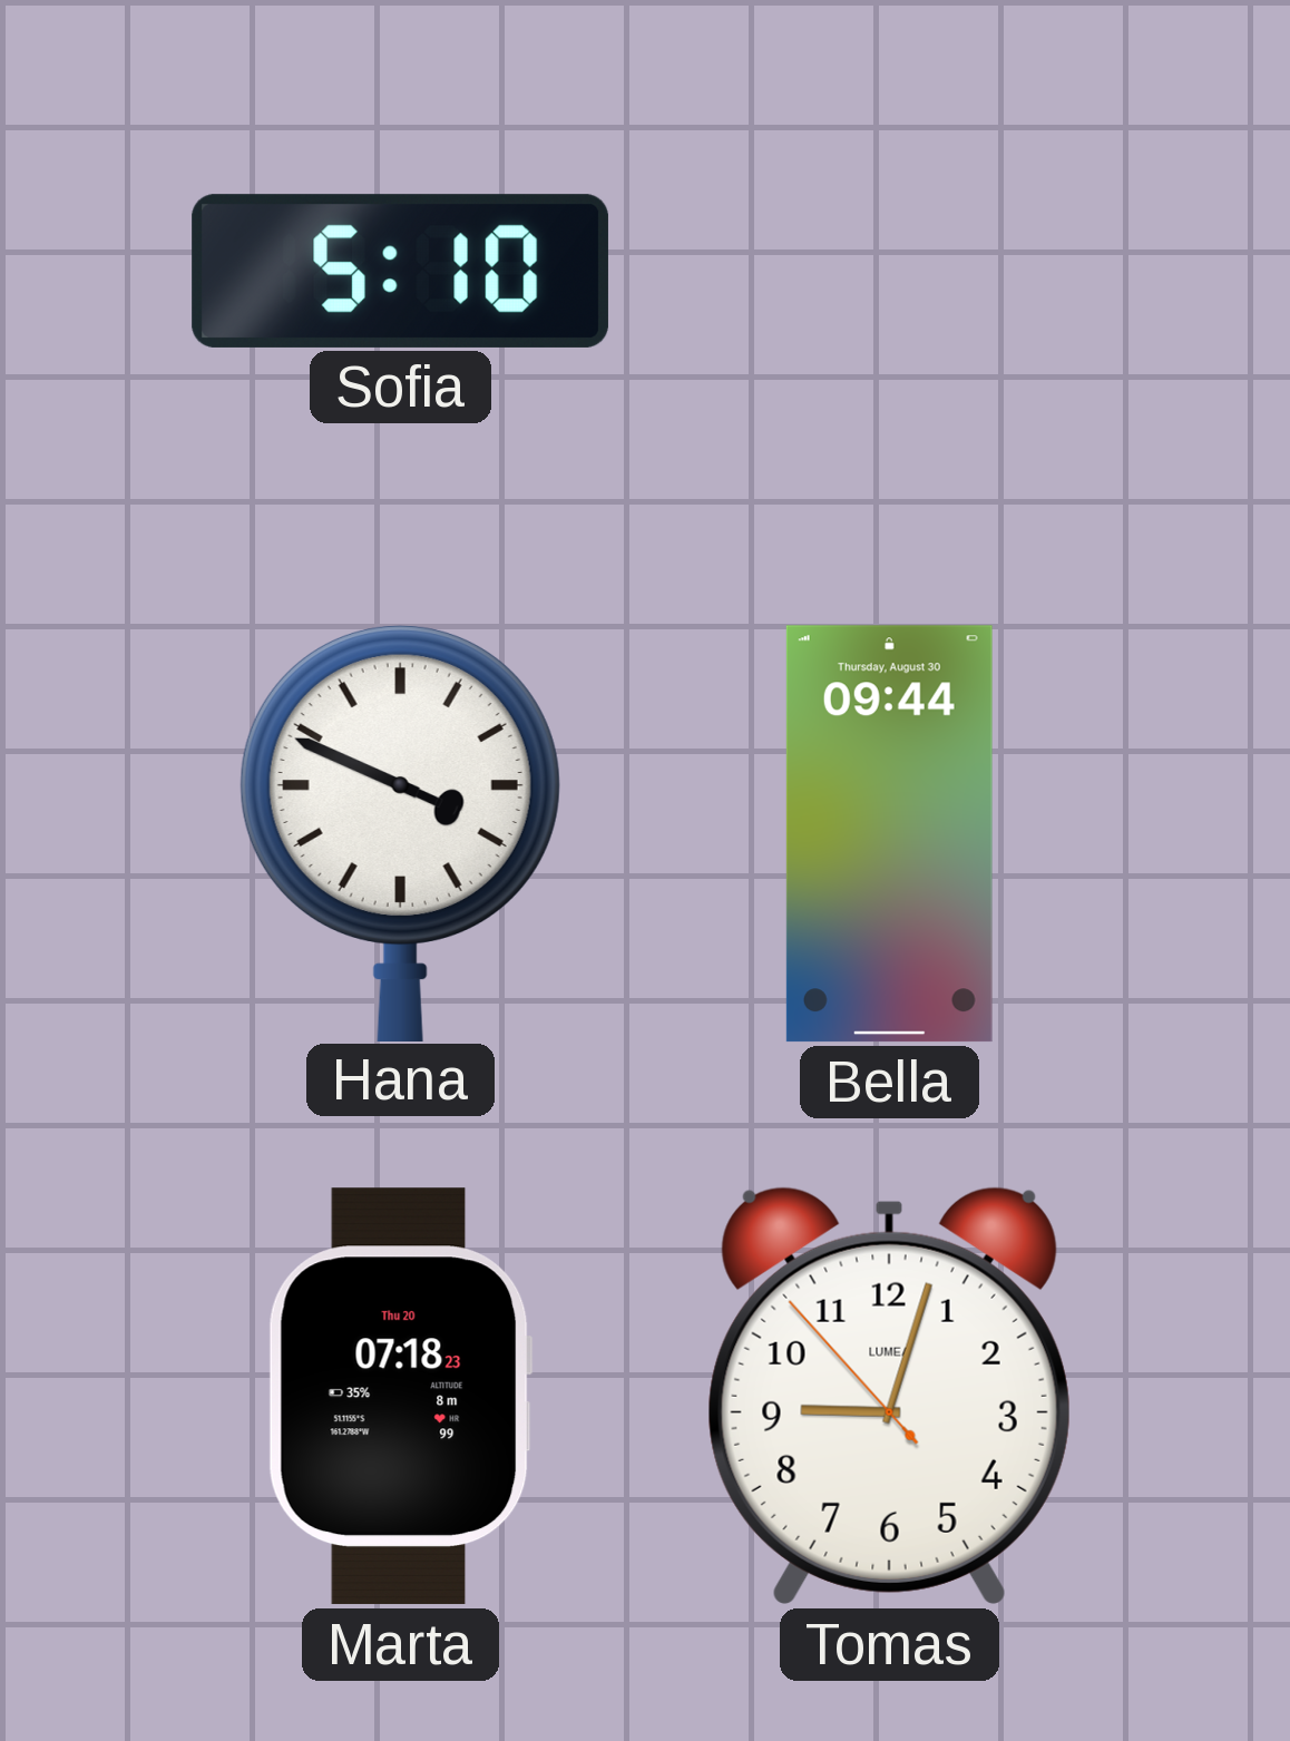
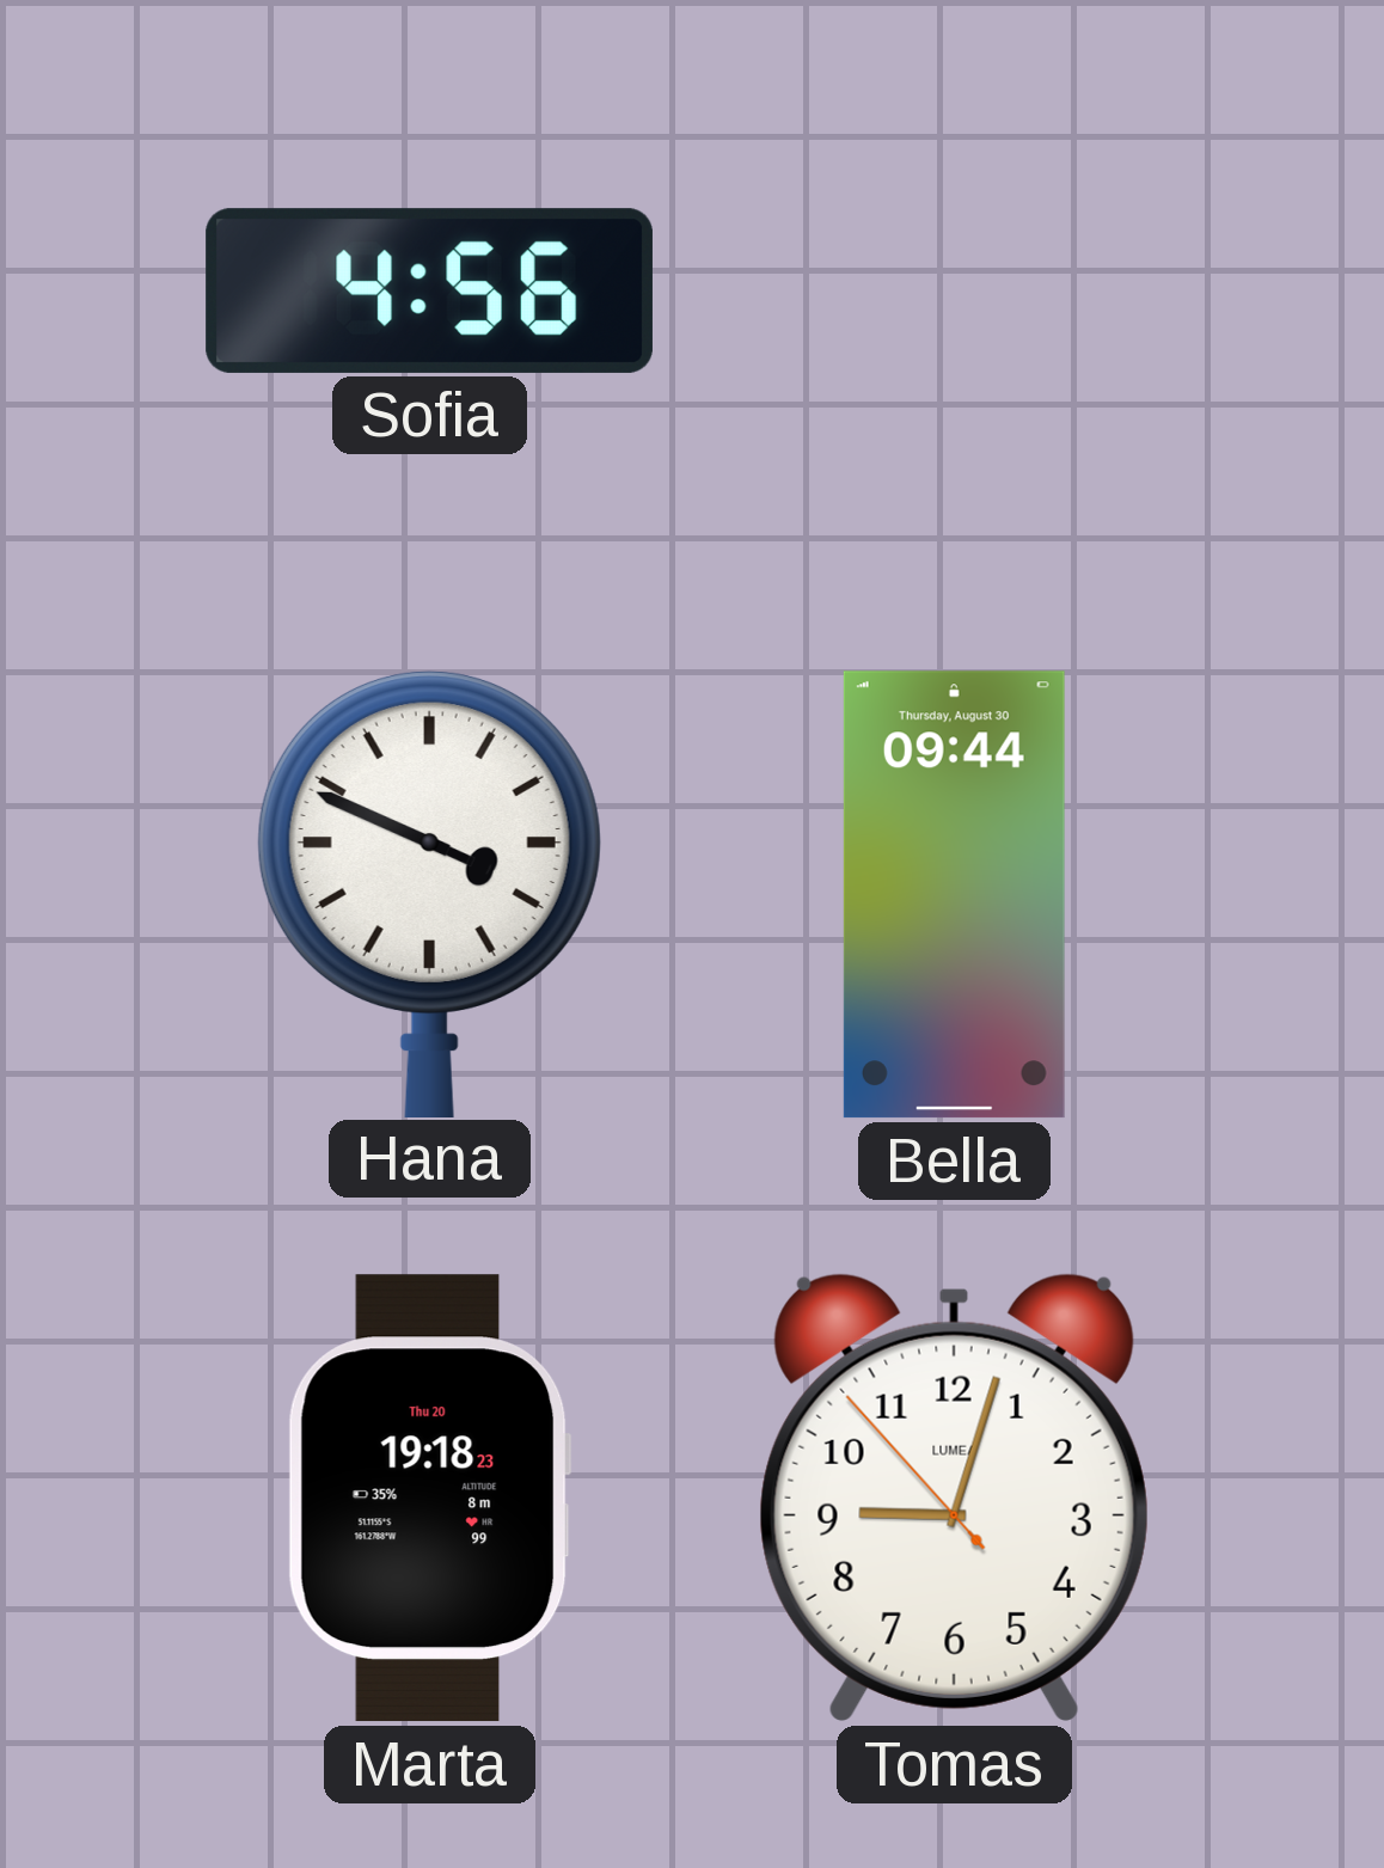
Sofia: 5:10 -> 4:56
Marta: 07:18 -> 19:18
